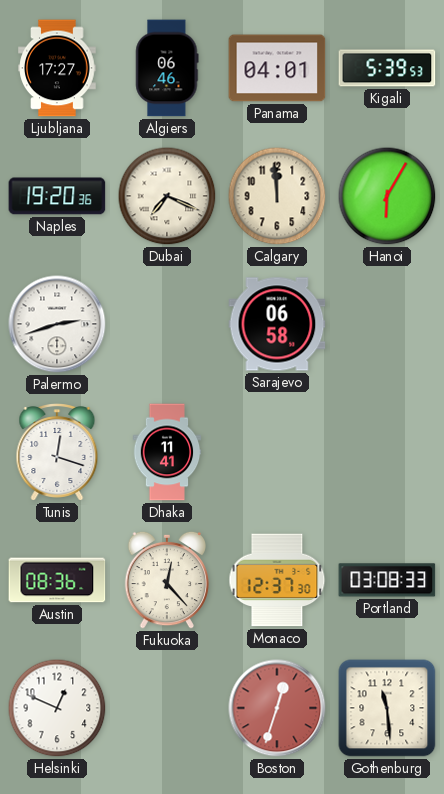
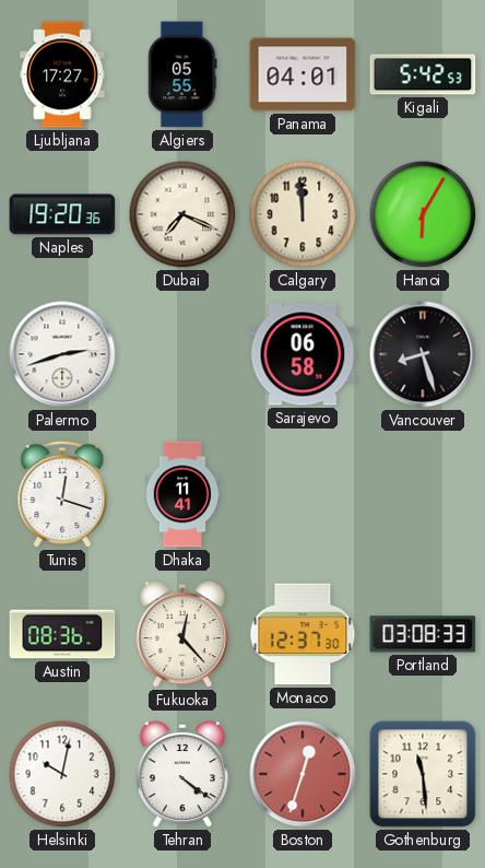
Algiers: 06:46 -> 05:55
Kigali: 5:39 -> 5:42
Vancouver: none -> 8:27
Helsinki: 12:49 -> 10:02
Tehran: none -> 4:21
